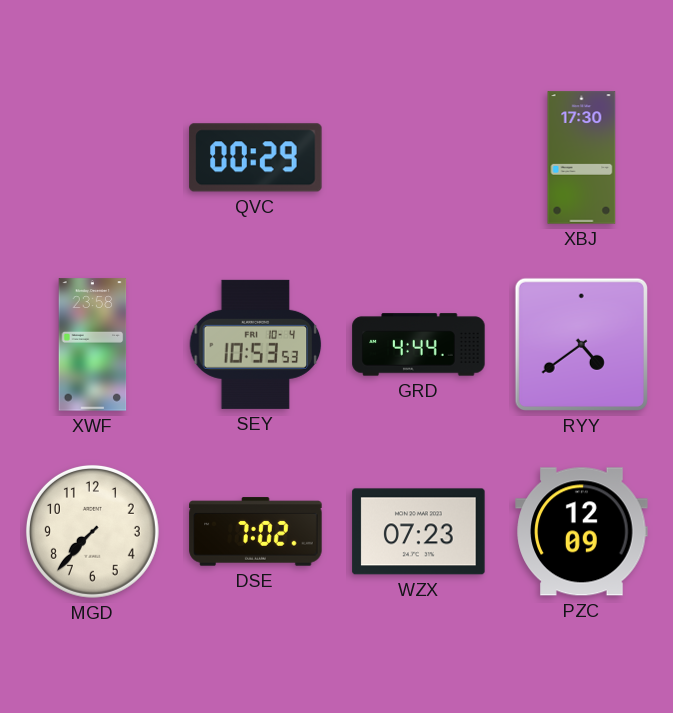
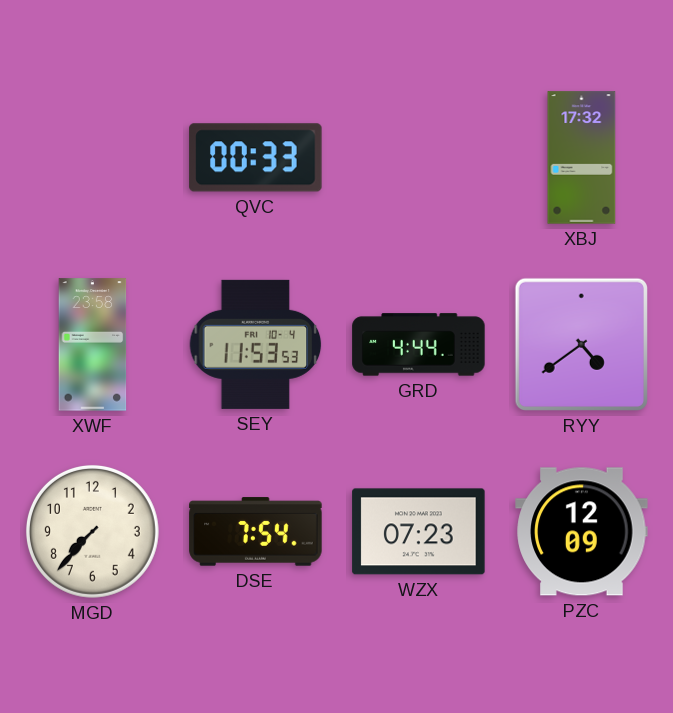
QVC: 00:29 -> 00:33
XBJ: 17:30 -> 17:32
SEY: 10:53 -> 11:53
DSE: 7:02 -> 7:54
